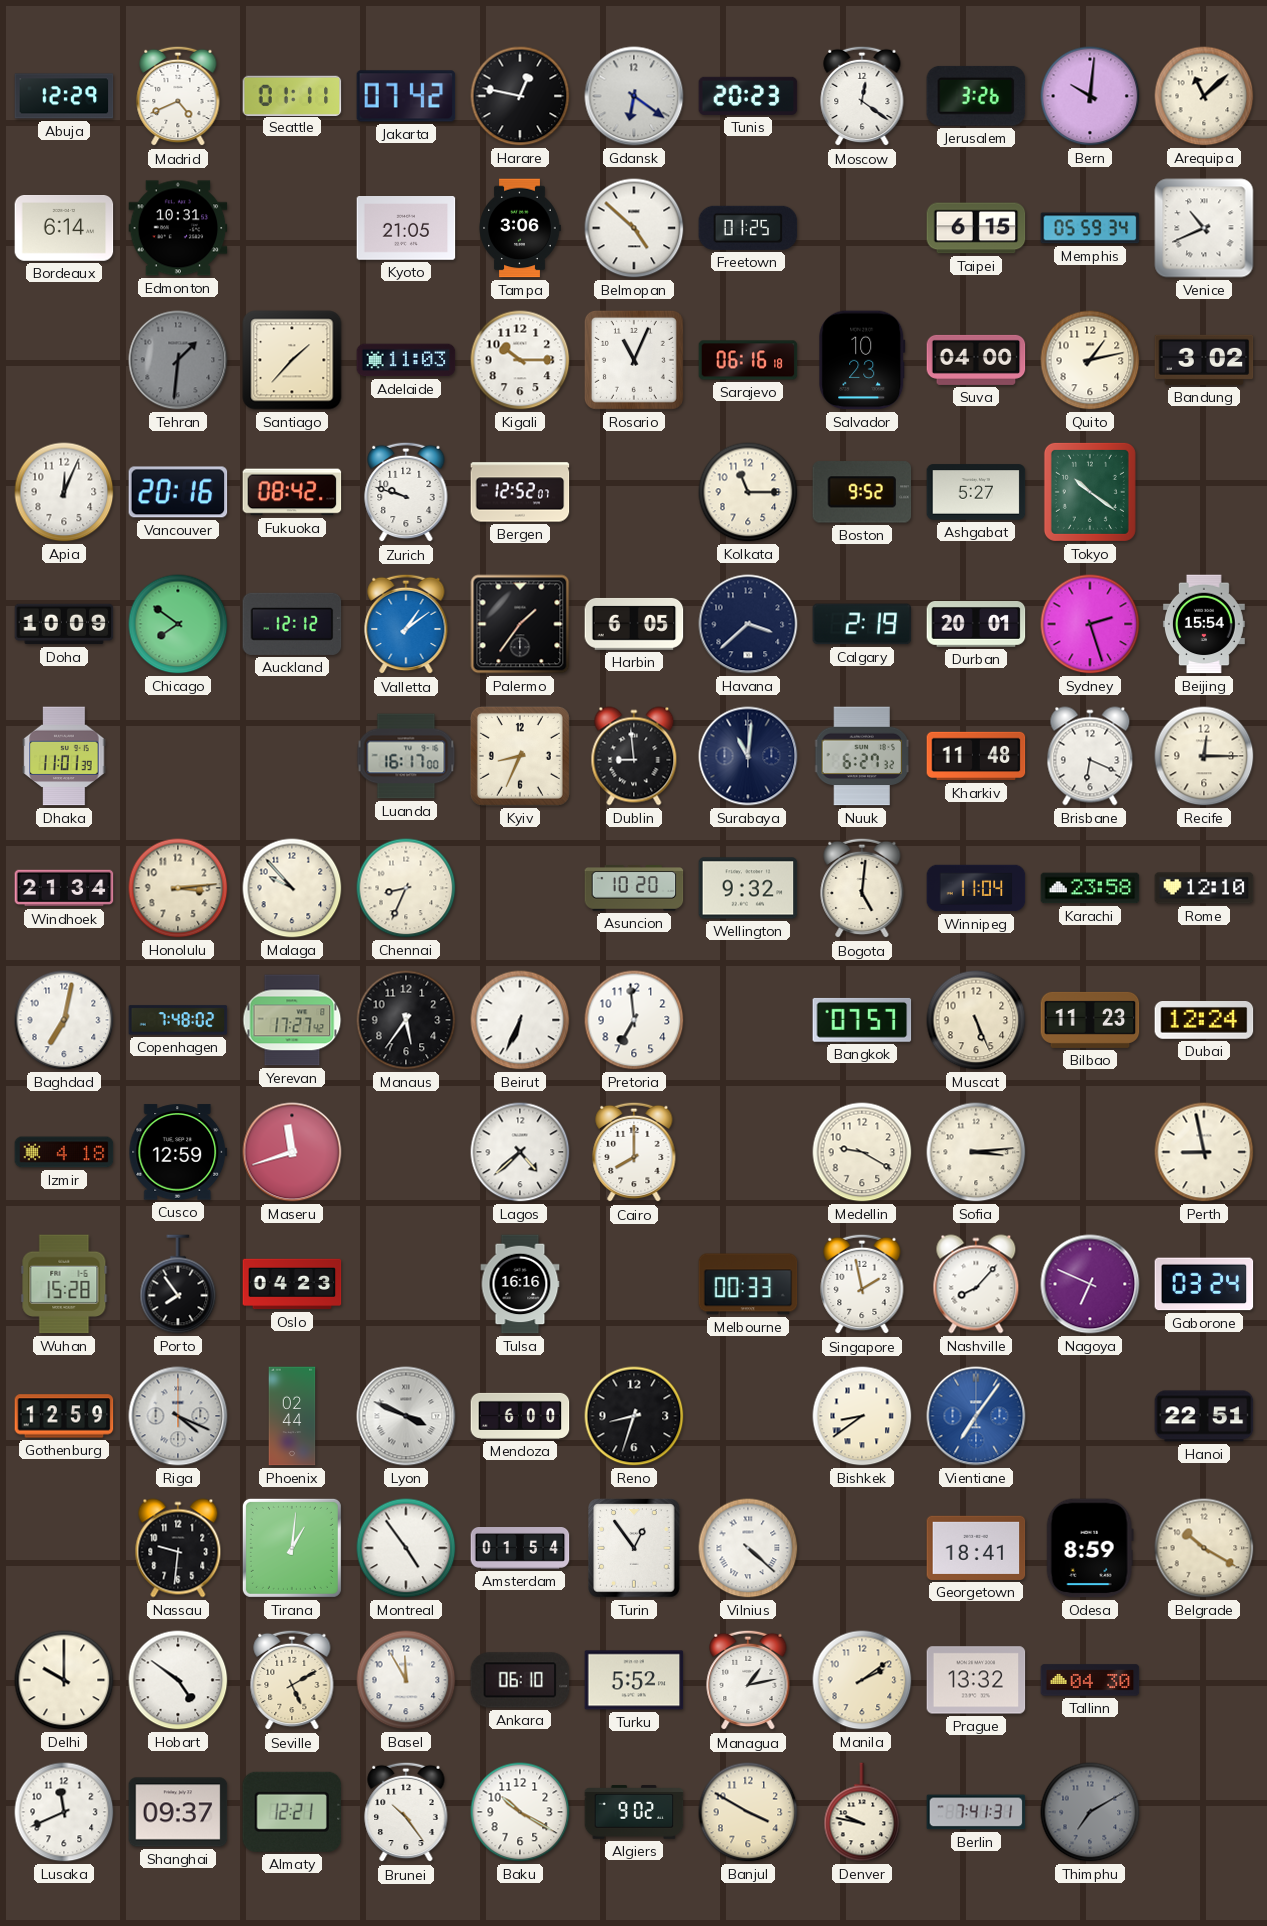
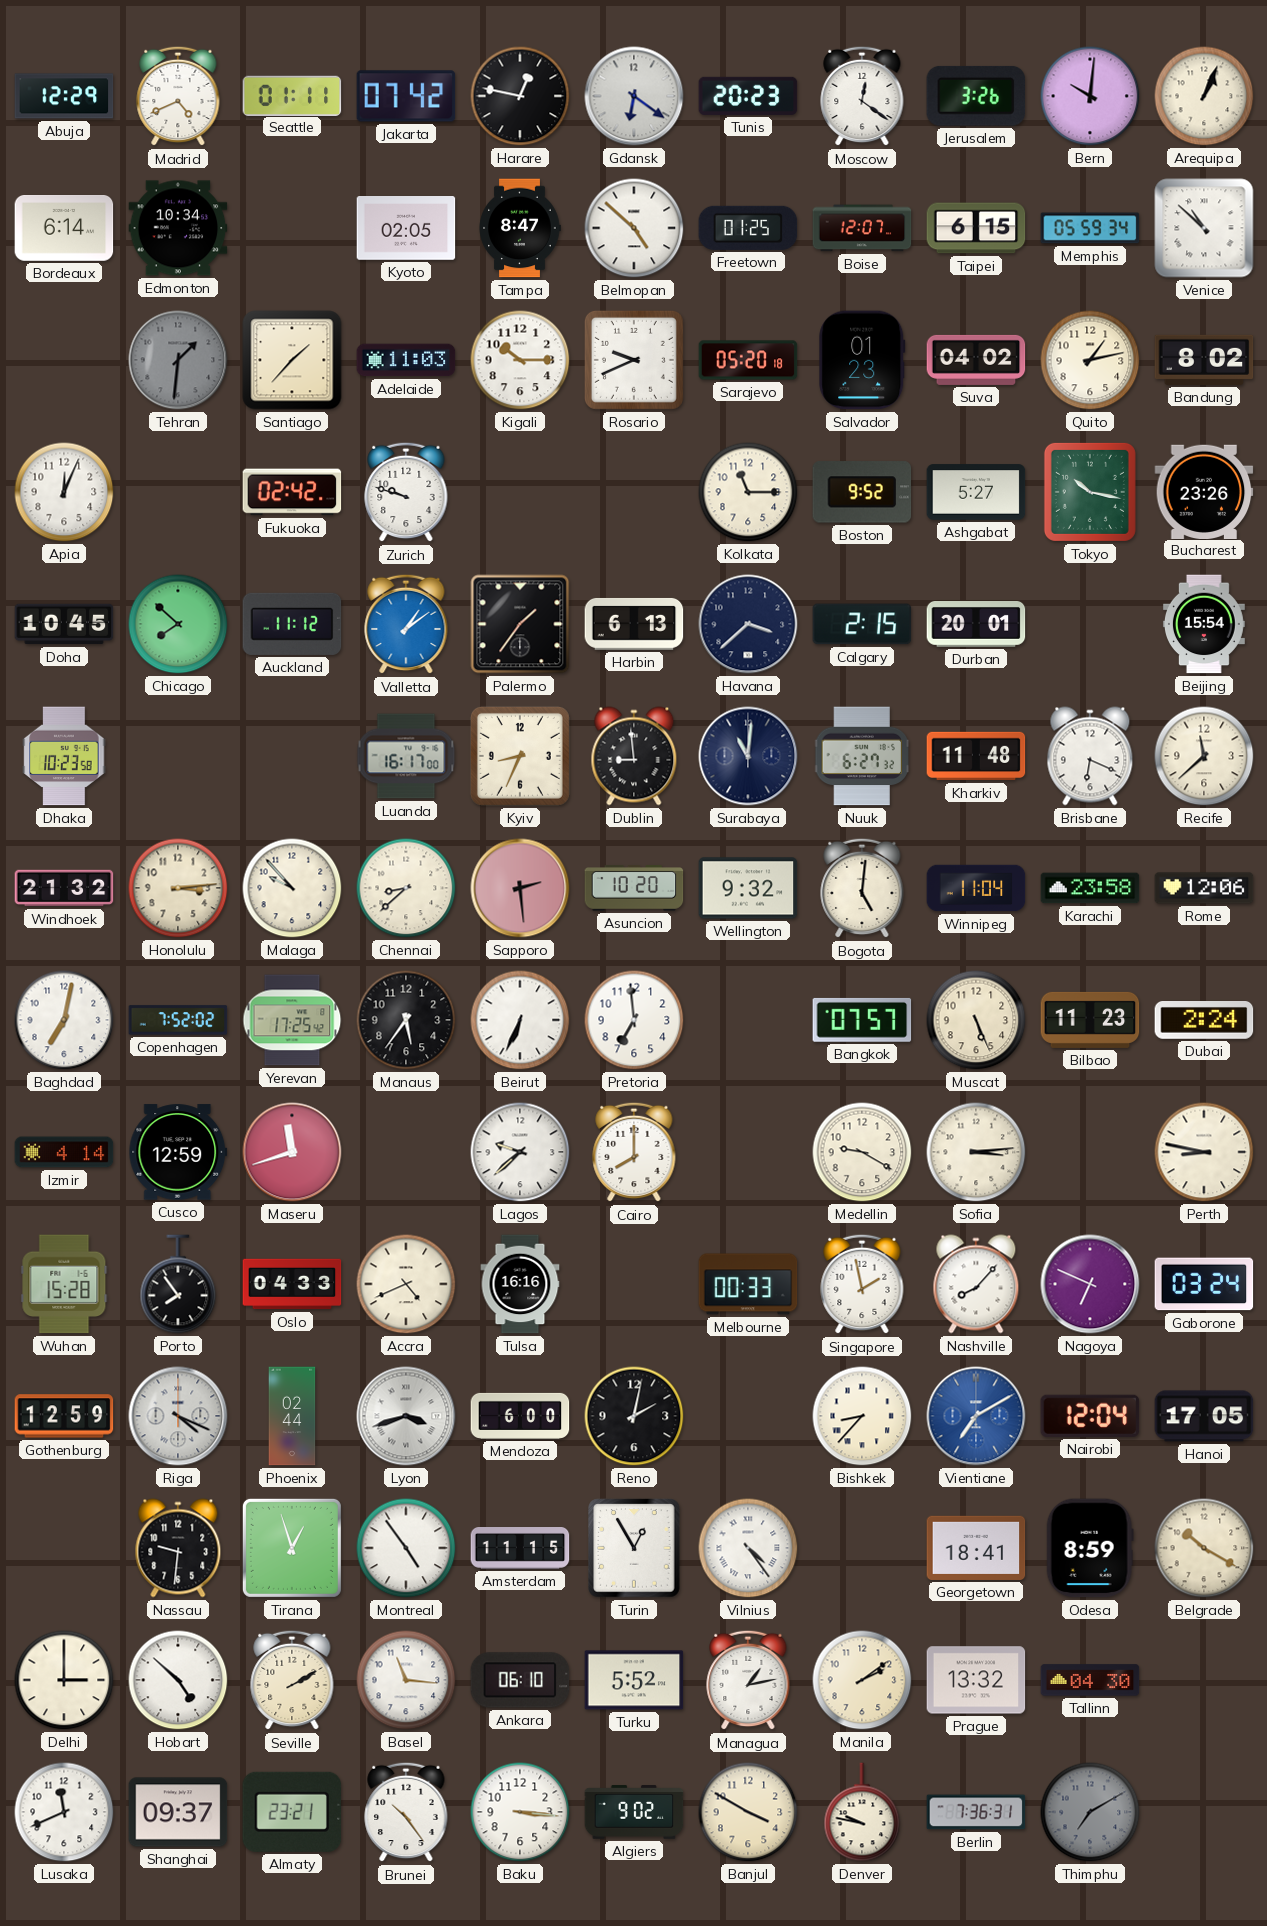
Arequipa: 11:08 -> 1:04
Edmonton: 10:31 -> 10:34
Kyoto: 21:05 -> 02:05
Tampa: 3:06 -> 8:47
Boise: none -> 12:07
Venice: 10:41 -> 10:52
Rosario: 11:04 -> 9:41
Sarajevo: 06:16 -> 05:20
Salvador: 10:23 -> 01:23
Suva: 04:00 -> 04:02
Bandung: 3:02 -> 8:02
Vancouver: 20:16 -> none
Fukuoka: 08:42 -> 02:42
Bergen: 12:52 -> none
Tokyo: 10:21 -> 10:17
Bucharest: none -> 23:26
Doha: 10:09 -> 10:45
Chicago: 7:51 -> 7:52
Auckland: 12:12 -> 11:12
Harbin: 6:05 -> 6:13
Calgary: 2:19 -> 2:15
Sydney: 2:27 -> none
Dhaka: 11:01 -> 10:23
Recife: 12:15 -> 11:38
Windhoek: 21:34 -> 21:32
Chennai: 8:34 -> 8:38
Sapporo: none -> 2:29
Rome: 12:10 -> 12:06
Copenhagen: 7:48 -> 7:52
Yerevan: 17:27 -> 17:25
Dubai: 12:24 -> 2:24
Izmir: 4:18 -> 4:14
Lagos: 4:38 -> 9:38
Perth: 8:58 -> 8:47
Oslo: 04:23 -> 04:33
Accra: none -> 4:41
Lyon: 3:49 -> 3:42
Reno: 8:33 -> 2:02
Bishkek: 8:39 -> 8:37
Vientiane: 7:06 -> 7:10
Nairobi: none -> 12:04
Hanoi: 22:51 -> 17:05
Tirana: 1:01 -> 12:57
Amsterdam: 01:54 -> 11:15
Turin: 12:54 -> 12:55
Vilnius: 4:22 -> 4:24
Delhi: 10:00 -> 3:00
Hobart: 4:51 -> 4:52
Seville: 5:10 -> 2:10
Basel: 11:55 -> 11:16
Almaty: 12:21 -> 23:21
Baku: 10:20 -> 3:16
Berlin: 7:41 -> 7:36
